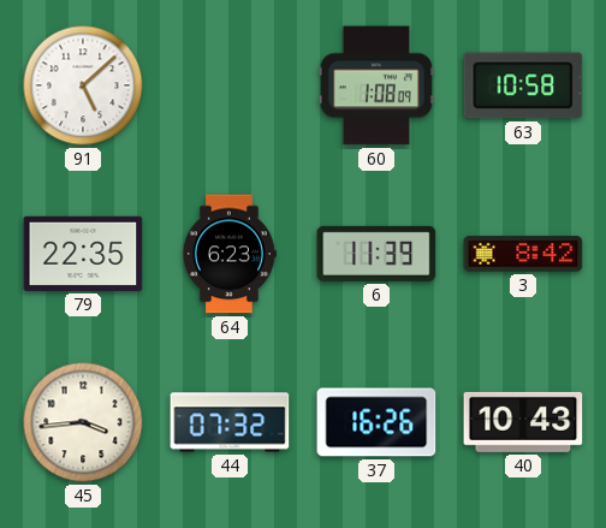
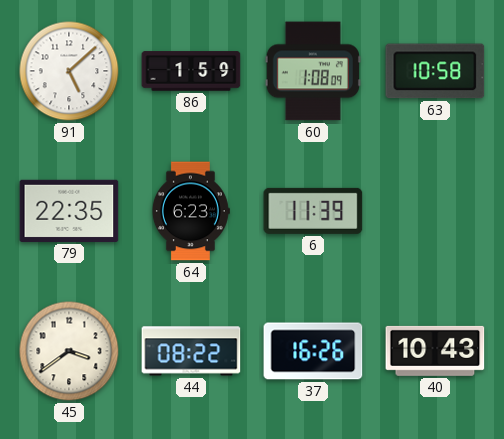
86: none -> 1:59
3: 8:42 -> none
45: 3:44 -> 3:39
44: 07:32 -> 08:22
